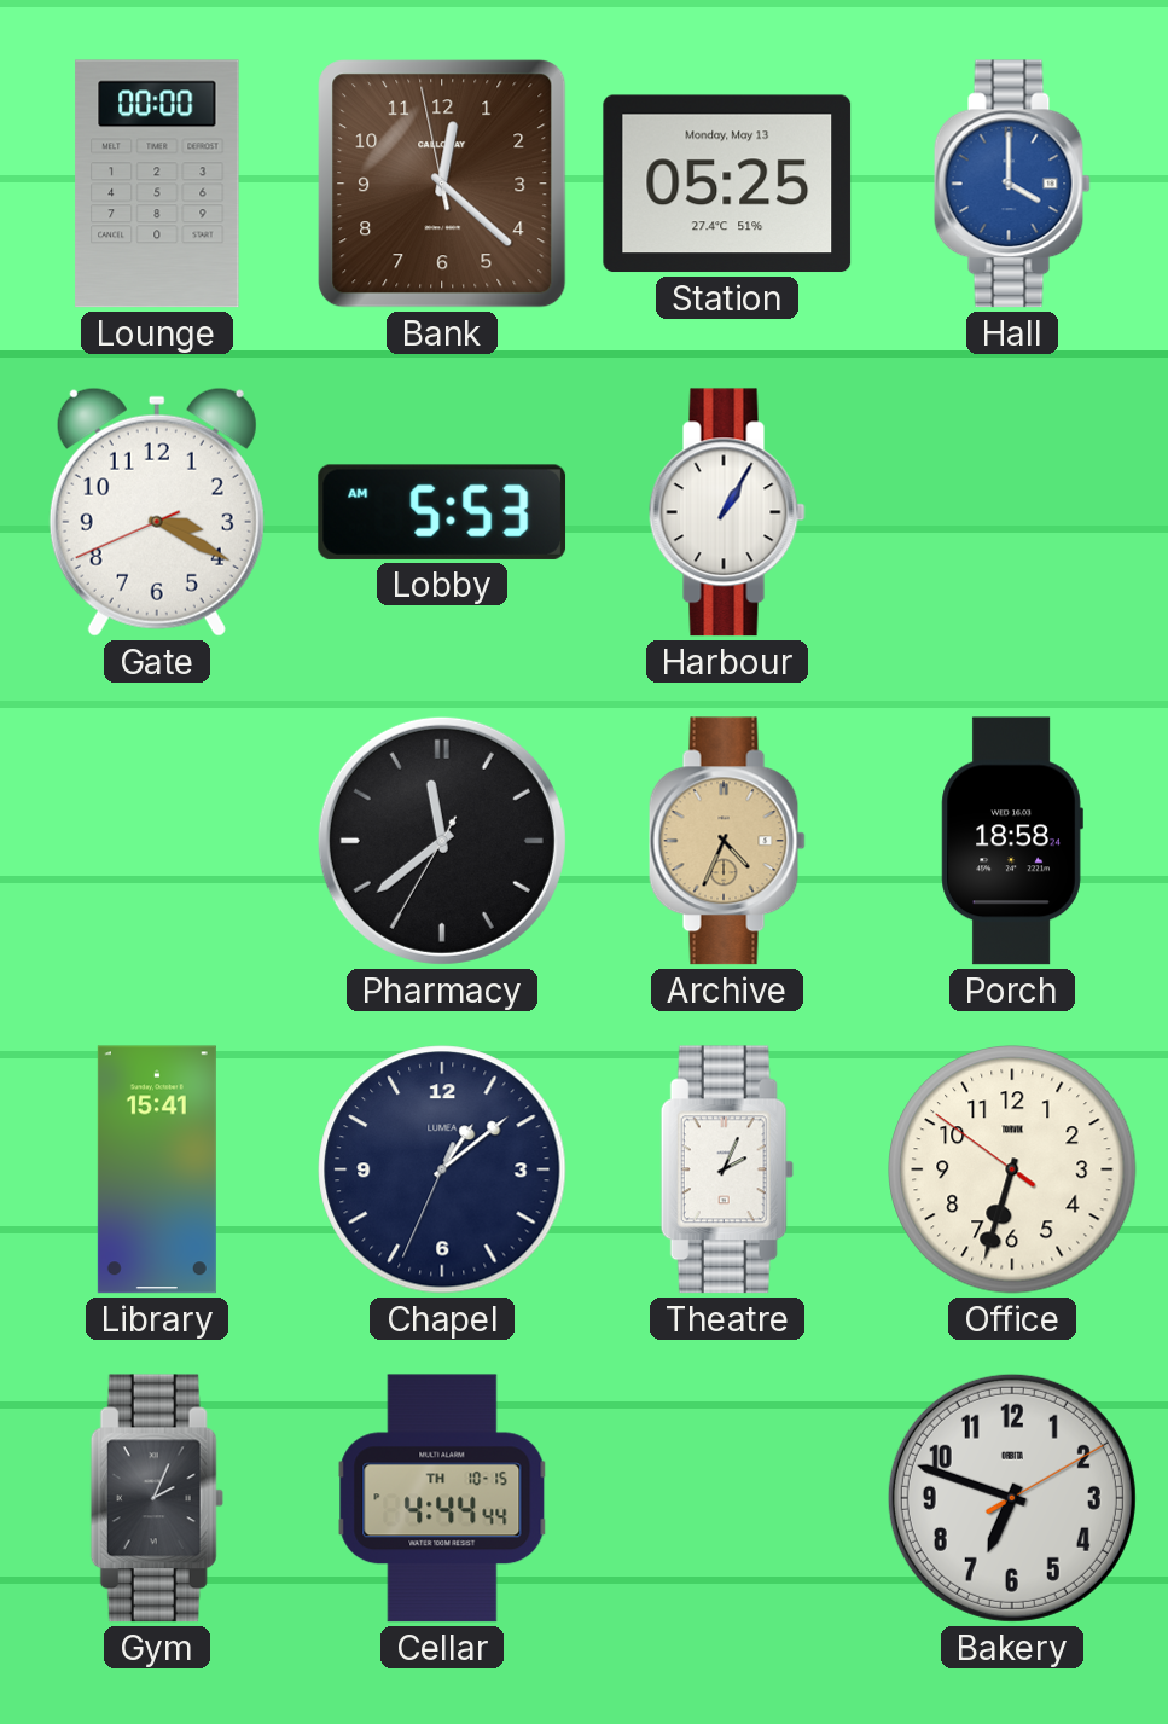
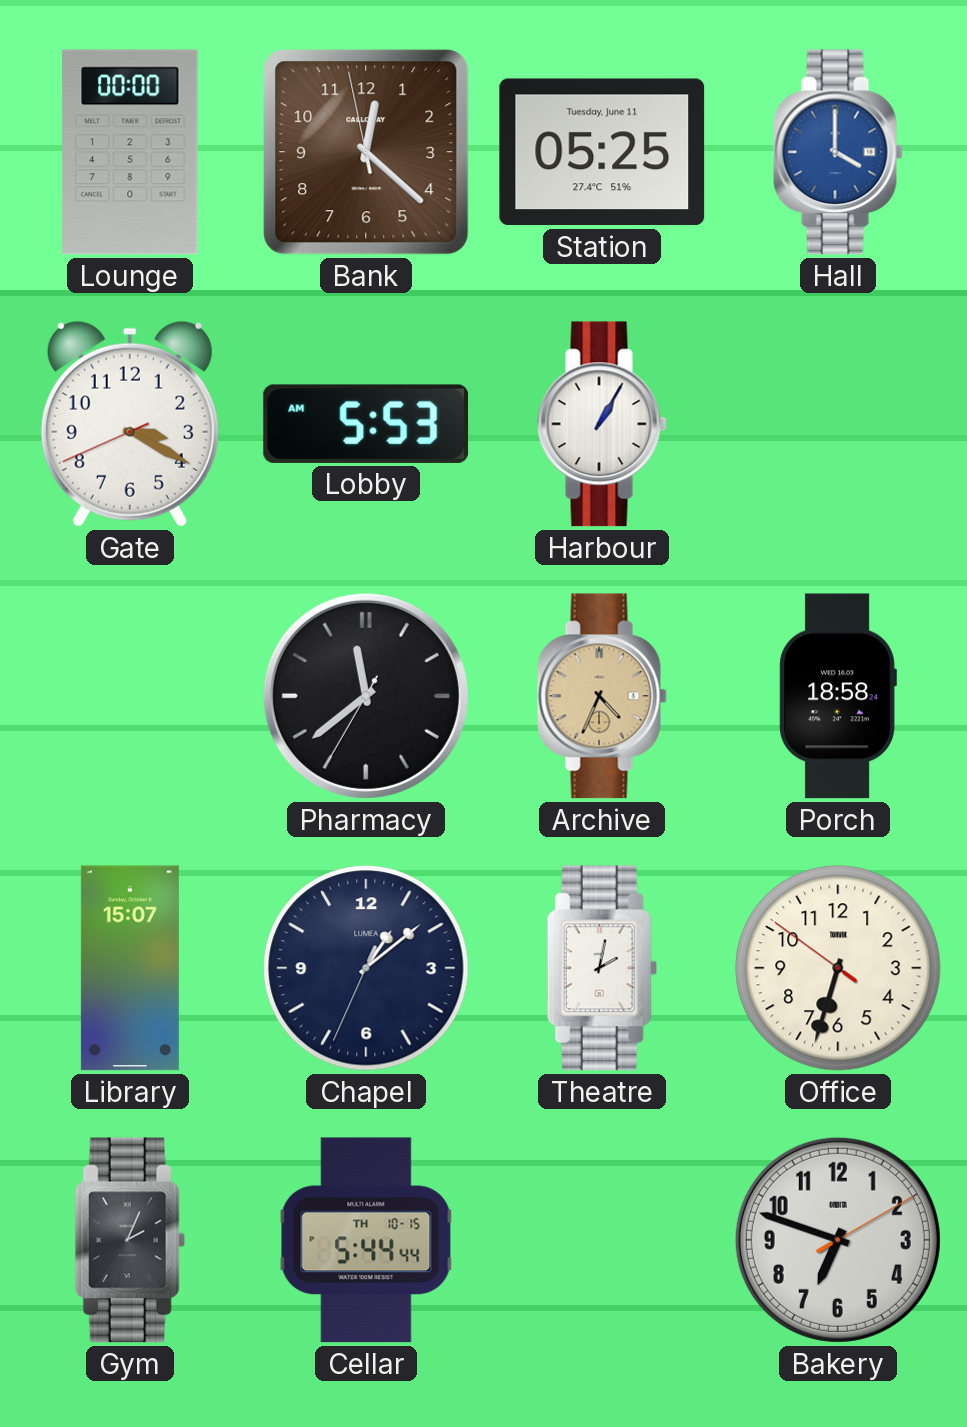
Station date: Monday, May 13 -> Tuesday, June 11
Library: 15:41 -> 15:07
Theatre: 2:04 -> 2:02
Cellar: 4:44 -> 5:44
